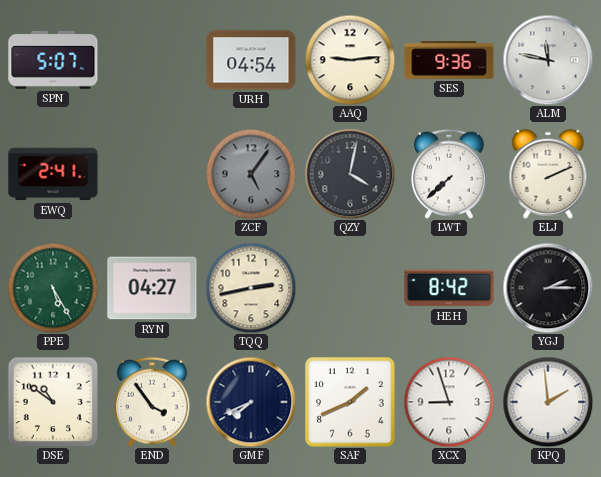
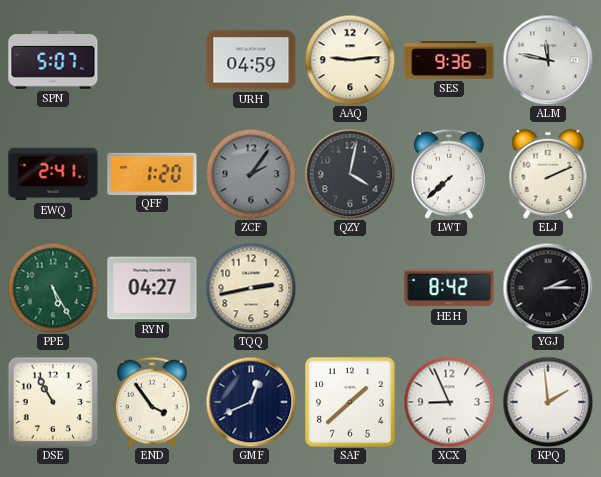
URH: 04:54 -> 04:59
QFF: none -> 1:20
ZCF: 5:06 -> 2:06
DSE: 10:51 -> 10:55
GMF: 7:41 -> 12:41
SAF: 1:41 -> 1:38
XCX: 8:57 -> 8:56
